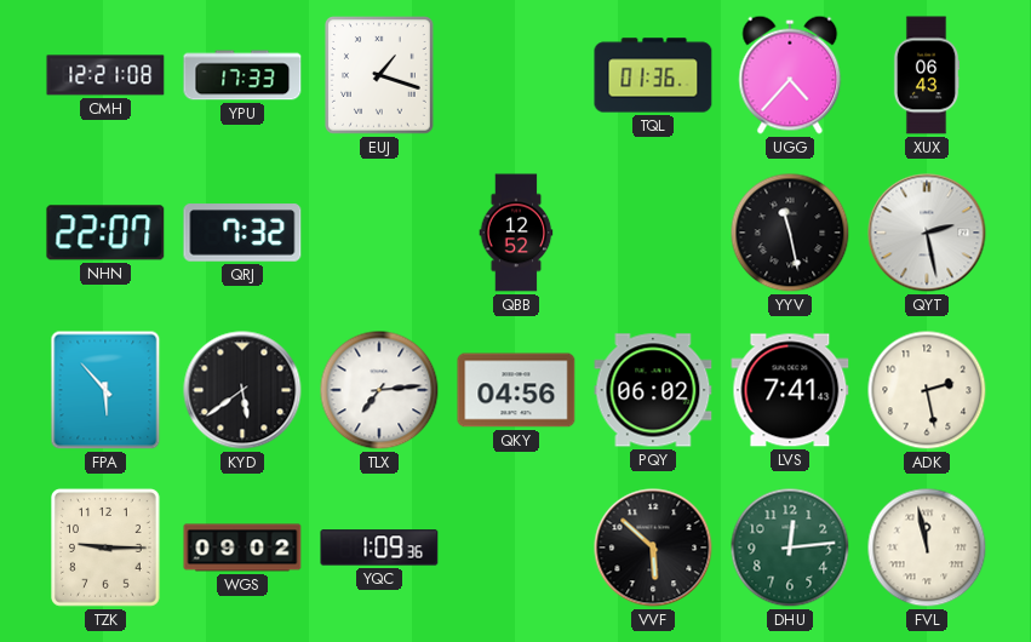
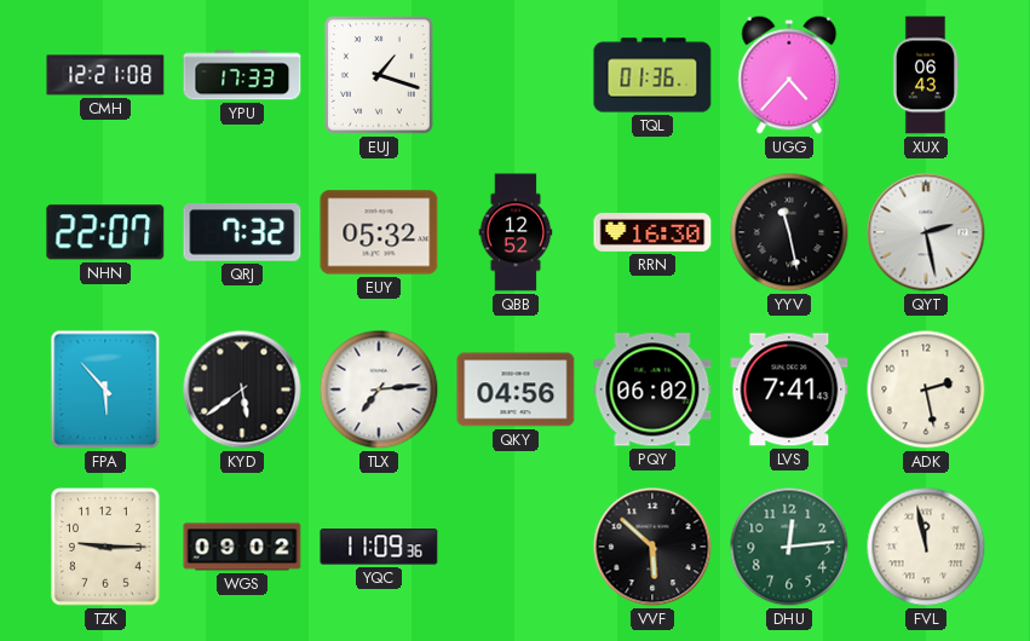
EUY: none -> 05:32
RRN: none -> 16:30
YQC: 1:09 -> 11:09
